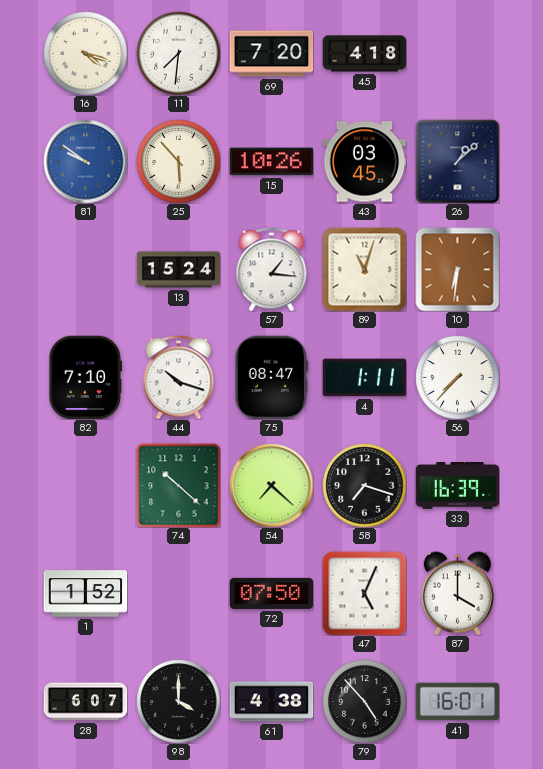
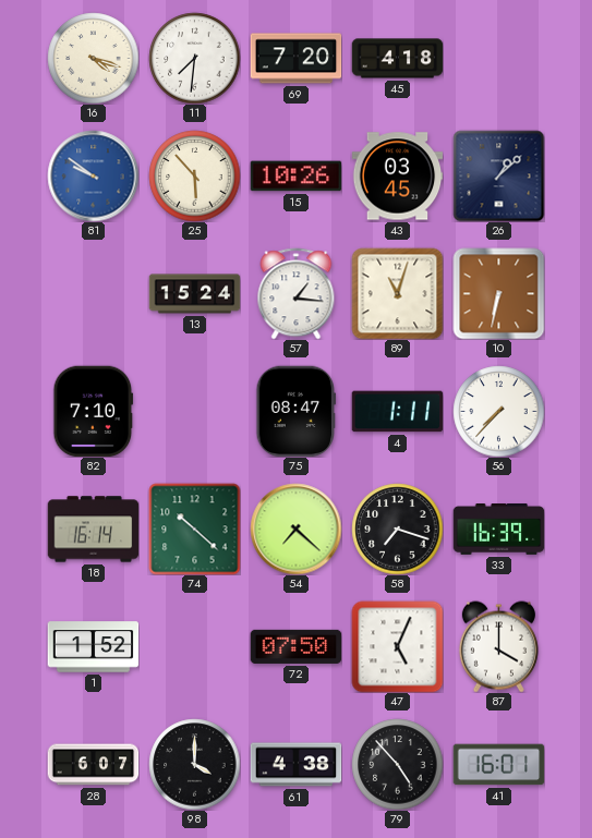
10: 6:31 -> 6:32
44: 10:18 -> none
18: none -> 16:14
